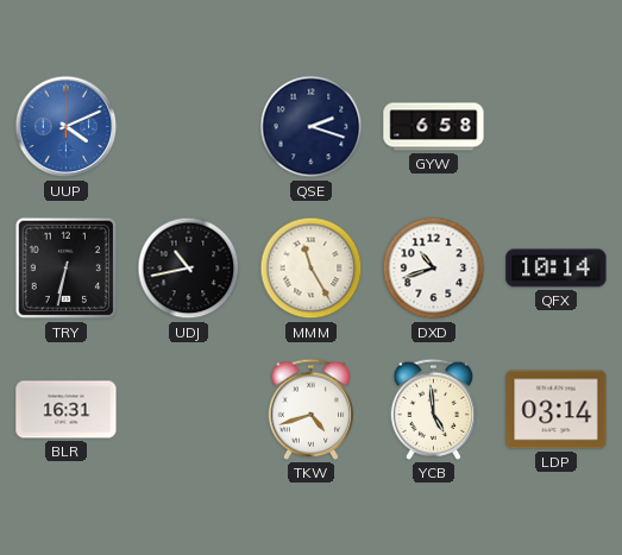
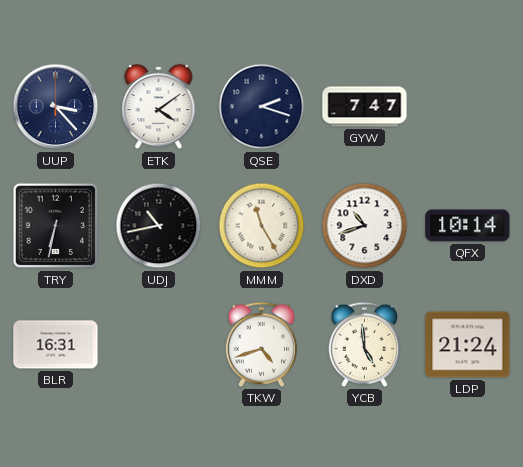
UUP: 4:11 -> 3:23
UUP dial: blue -> navy
ETK: none -> 4:09
GYW: 6:58 -> 7:47
LDP: 03:14 -> 21:24
